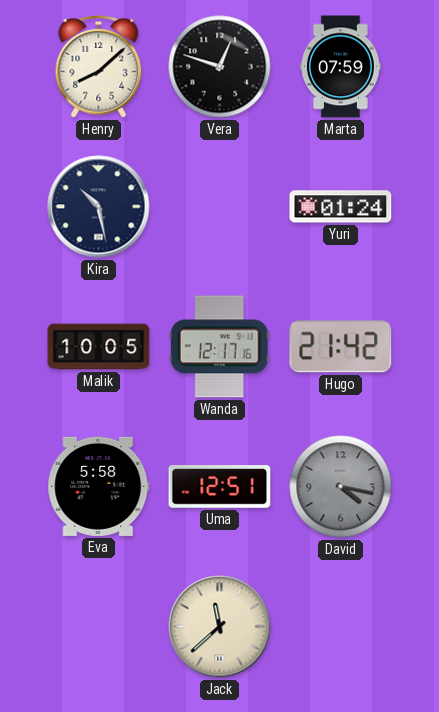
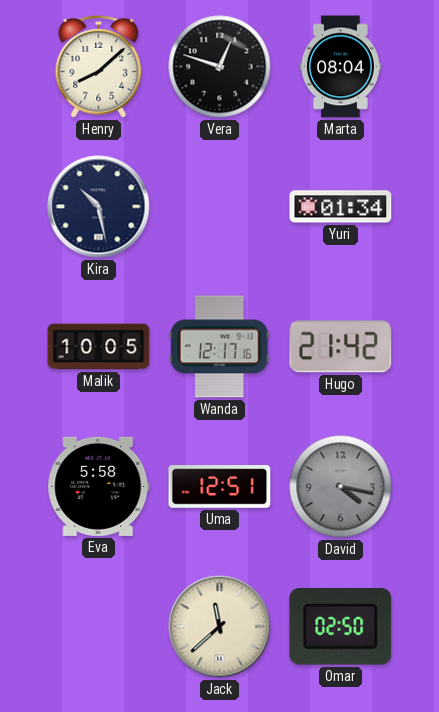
Marta: 07:59 -> 08:04
Yuri: 01:24 -> 01:34
Omar: none -> 02:50
